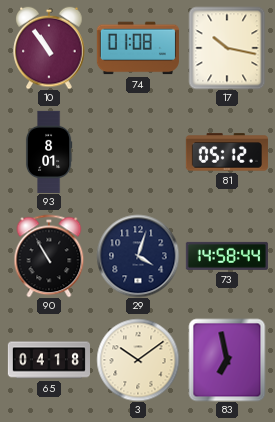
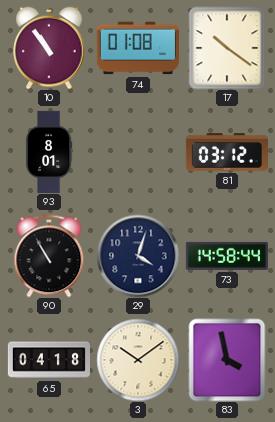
17: 10:17 -> 10:21
81: 05:12 -> 03:12
83: 6:58 -> 3:58
